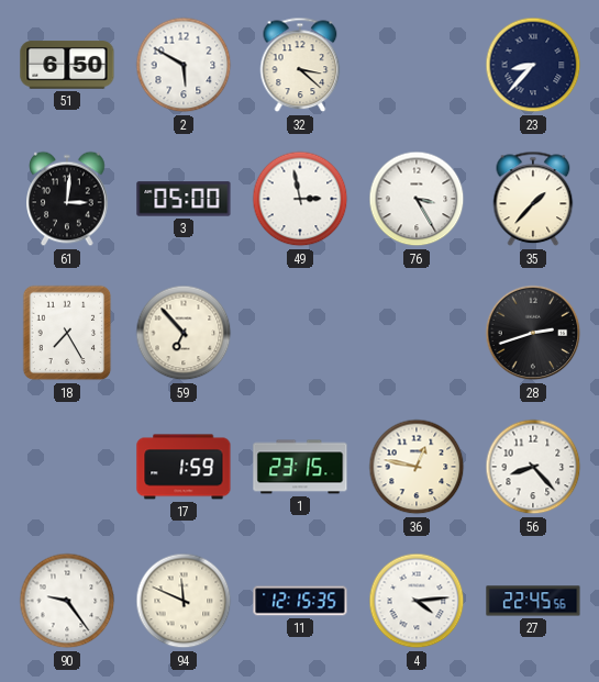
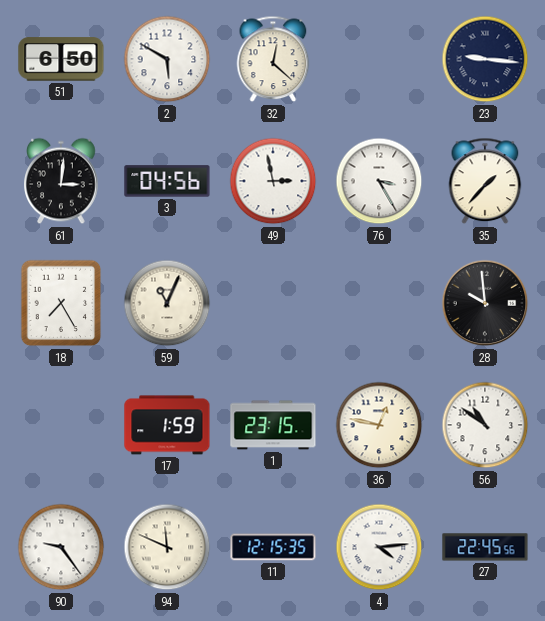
32: 3:22 -> 12:22
23: 8:37 -> 9:16
3: 05:00 -> 04:56
59: 6:53 -> 11:04
28: 2:42 -> 9:59
56: 8:23 -> 10:51
